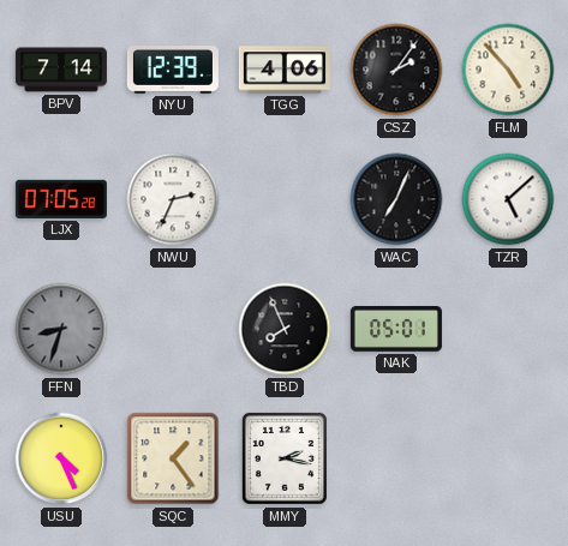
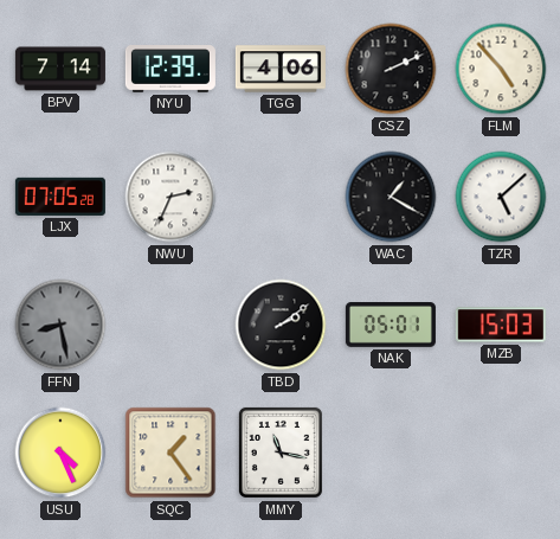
CSZ: 2:06 -> 2:11
WAC: 7:04 -> 1:20
FFN: 8:33 -> 8:28
TBD: 7:56 -> 2:09
MZB: none -> 15:03
MMY: 2:17 -> 11:17
